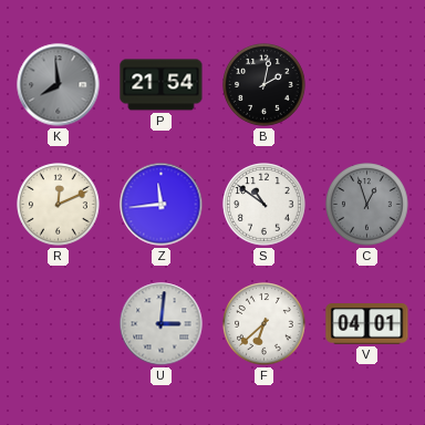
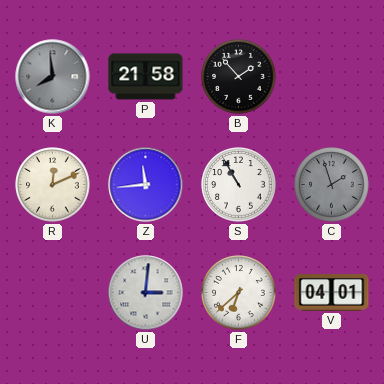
P: 21:54 -> 21:58
B: 2:02 -> 1:53
S: 10:51 -> 10:55
C: 12:57 -> 1:57
